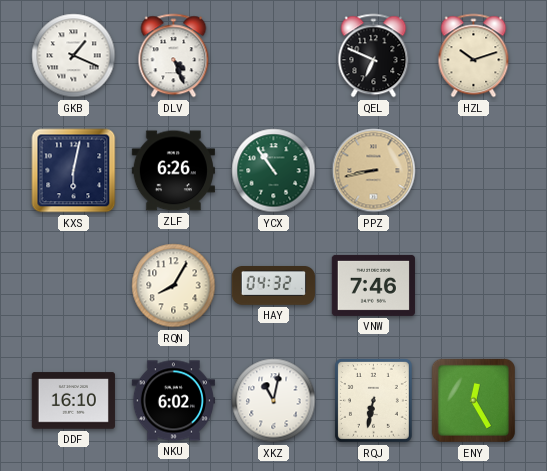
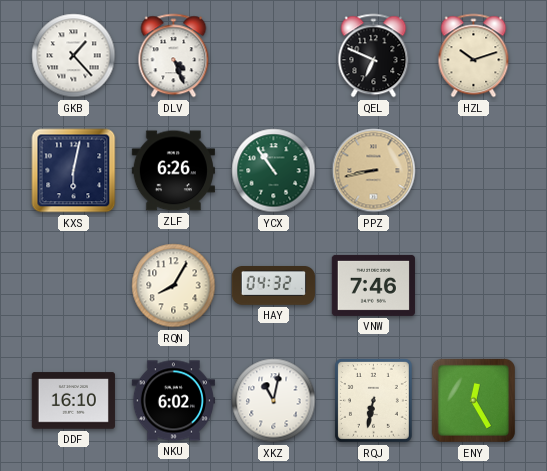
GKB: 1:19 -> 1:23
